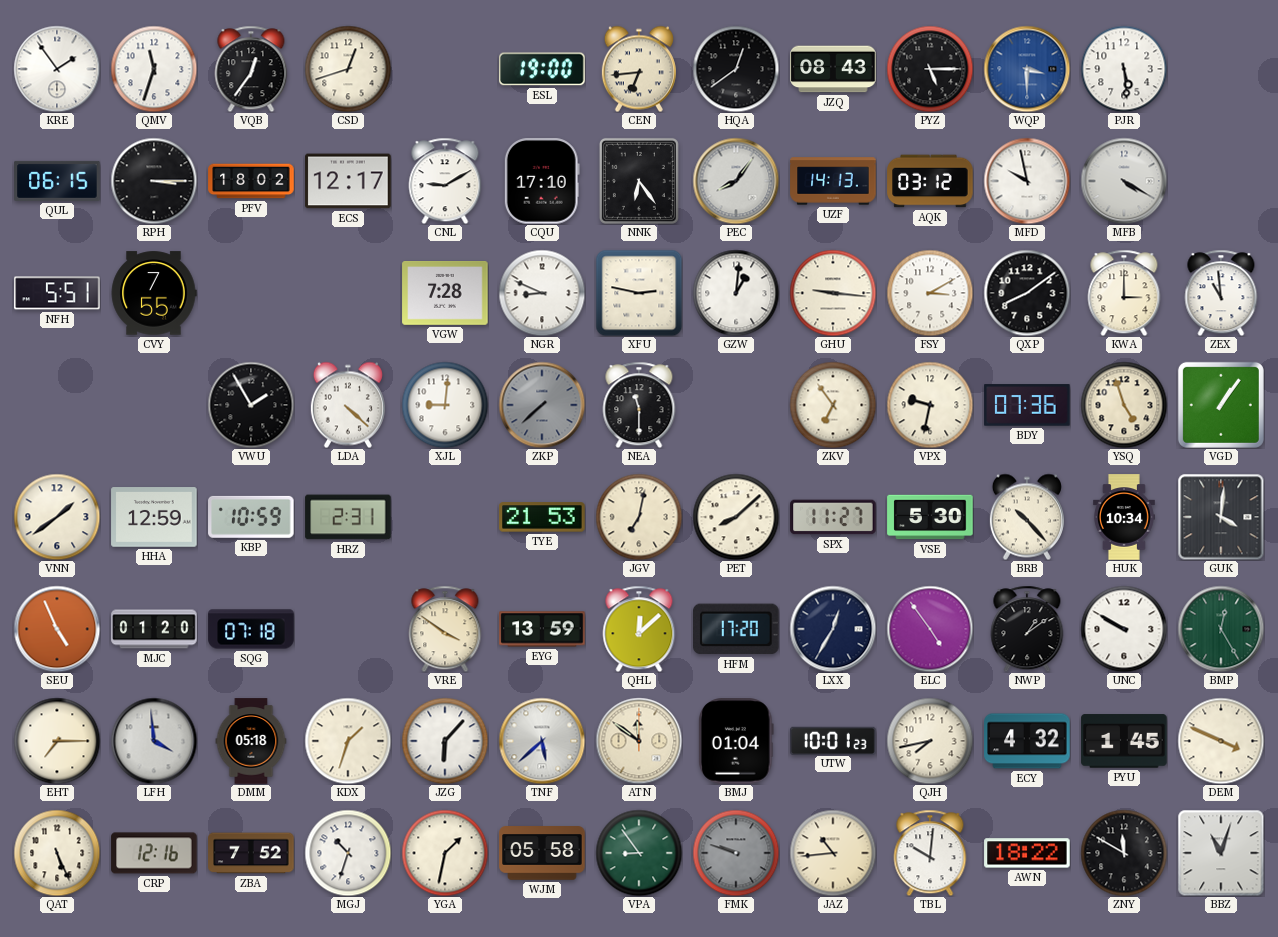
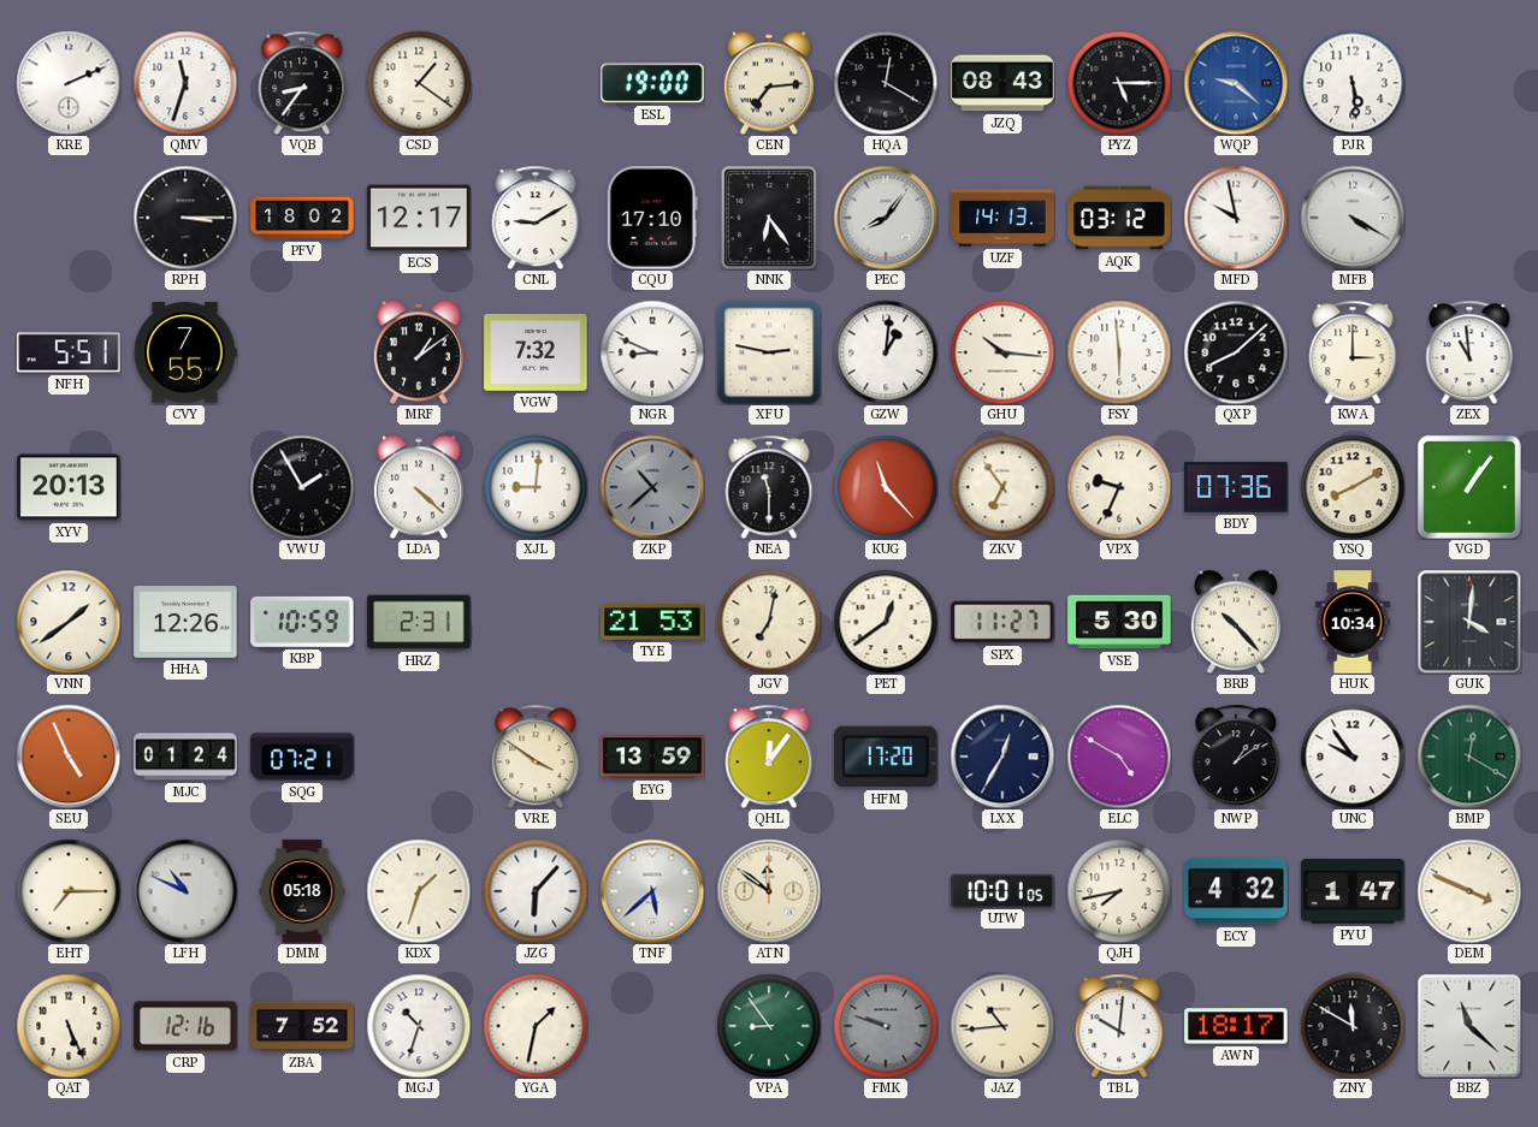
KRE: 1:54 -> 2:11
VQB: 12:36 -> 8:36
CSD: 12:42 -> 1:21
CEN: 6:44 -> 7:14
HQA: 12:39 -> 12:20
WQP: 3:30 -> 9:22
QUL: 06:15 -> none
MRF: none -> 1:09
VGW: 7:28 -> 7:32
GHU: 9:16 -> 10:16
FSY: 3:10 -> 5:59
QXP: 8:09 -> 8:08
XYV: none -> 20:13
ZKP: 7:38 -> 10:38
KUG: none -> 11:23
VPX: 9:32 -> 9:34
YSQ: 4:57 -> 8:10
HHA: 12:59 -> 12:26
PET: 8:08 -> 12:39
MJC: 01:20 -> 01:24
SQG: 07:18 -> 07:21
QHL: 12:08 -> 12:06
ELC: 4:54 -> 4:50
UNC: 9:50 -> 9:54
BMP: 12:25 -> 12:20
LFH: 3:59 -> 10:49
BMJ: 01:04 -> none
UTW: 10:01:23 -> 10:01:05
PYU: 1:45 -> 1:47
WJM: 05:58 -> none
AWN: 18:22 -> 18:17
BBZ: 11:03 -> 11:22
